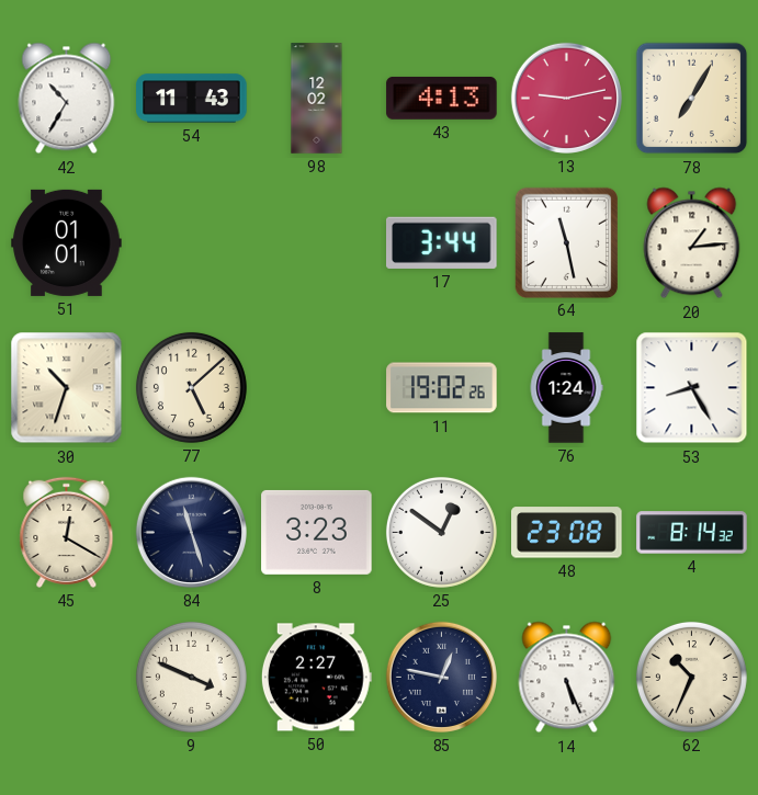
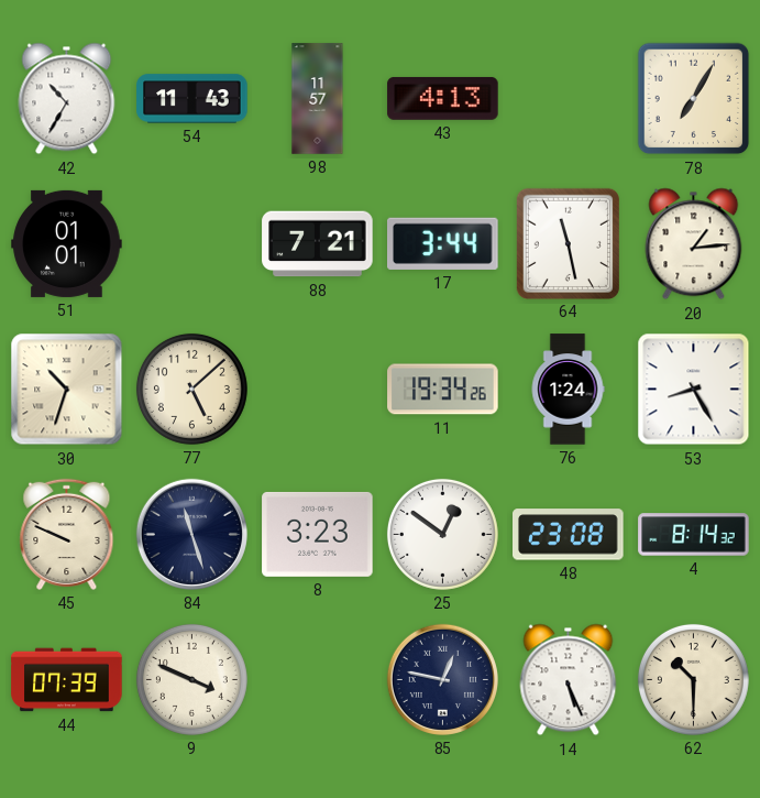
98: 12:02 -> 11:57
13: 9:13 -> none
88: none -> 7:21
11: 19:02 -> 19:34
45: 12:20 -> 9:49
44: none -> 07:39
50: 2:27 -> none
62: 10:34 -> 10:30
